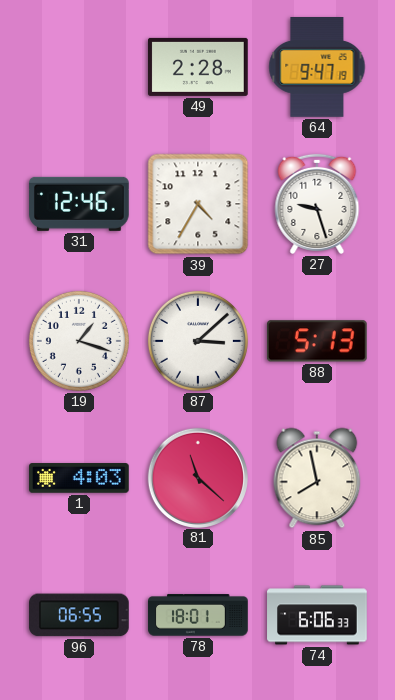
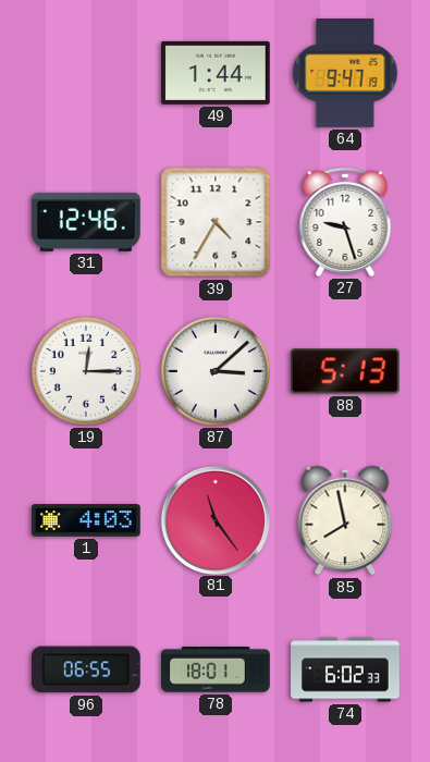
49: 2:28 -> 1:44
19: 1:18 -> 12:15
81: 11:22 -> 11:24
74: 6:06 -> 6:02
